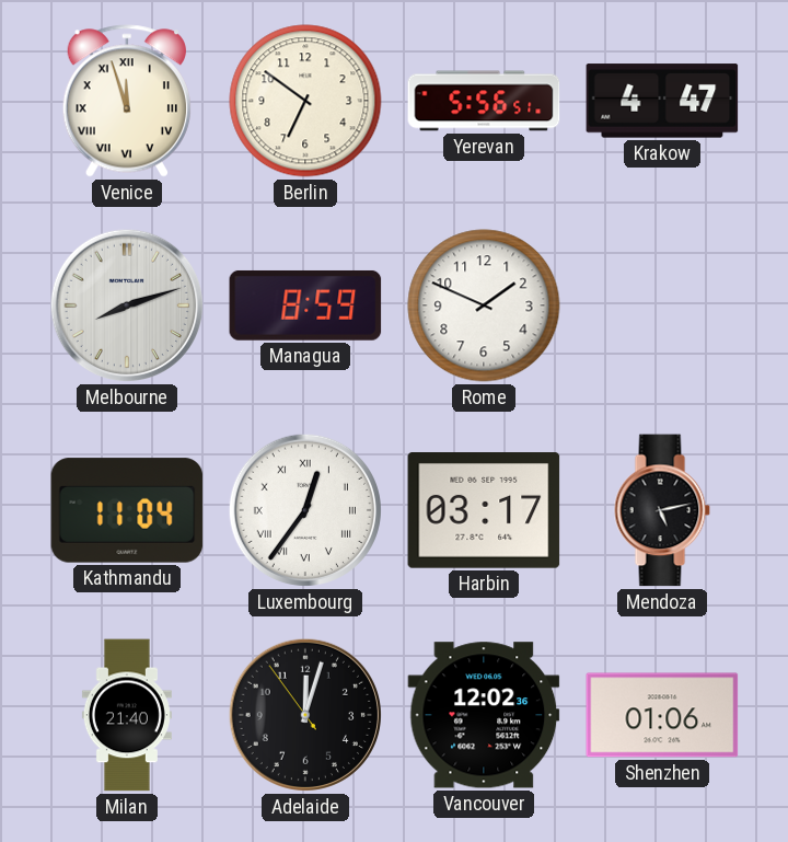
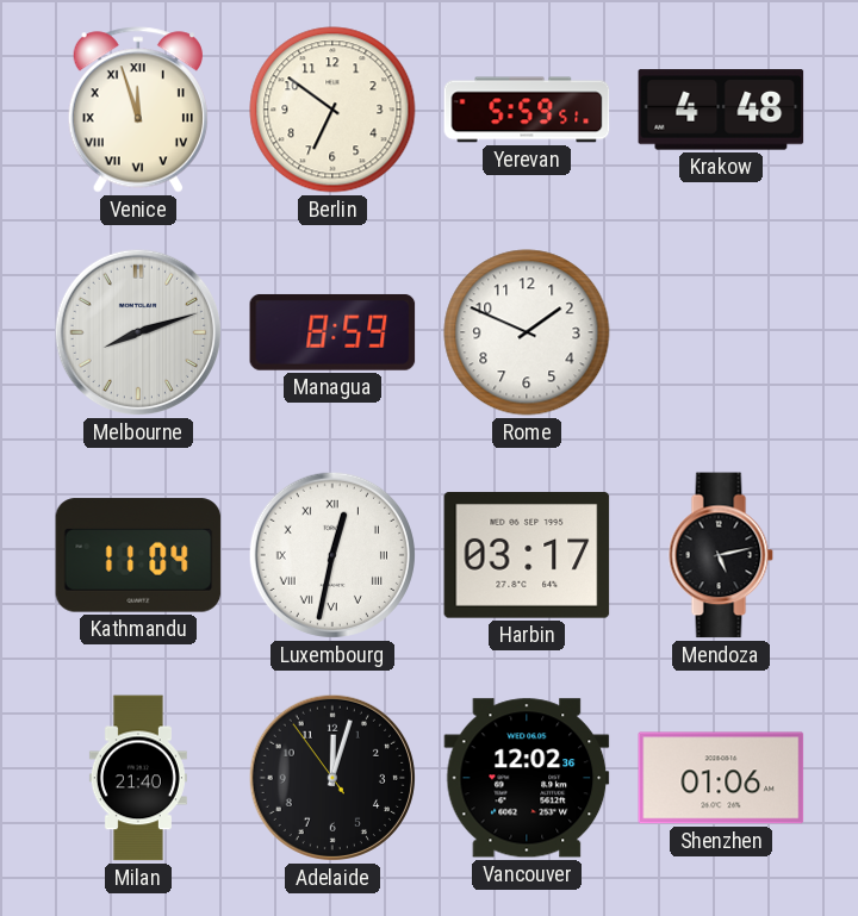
Yerevan: 5:56 -> 5:59
Krakow: 4:47 -> 4:48
Luxembourg: 12:36 -> 12:32
